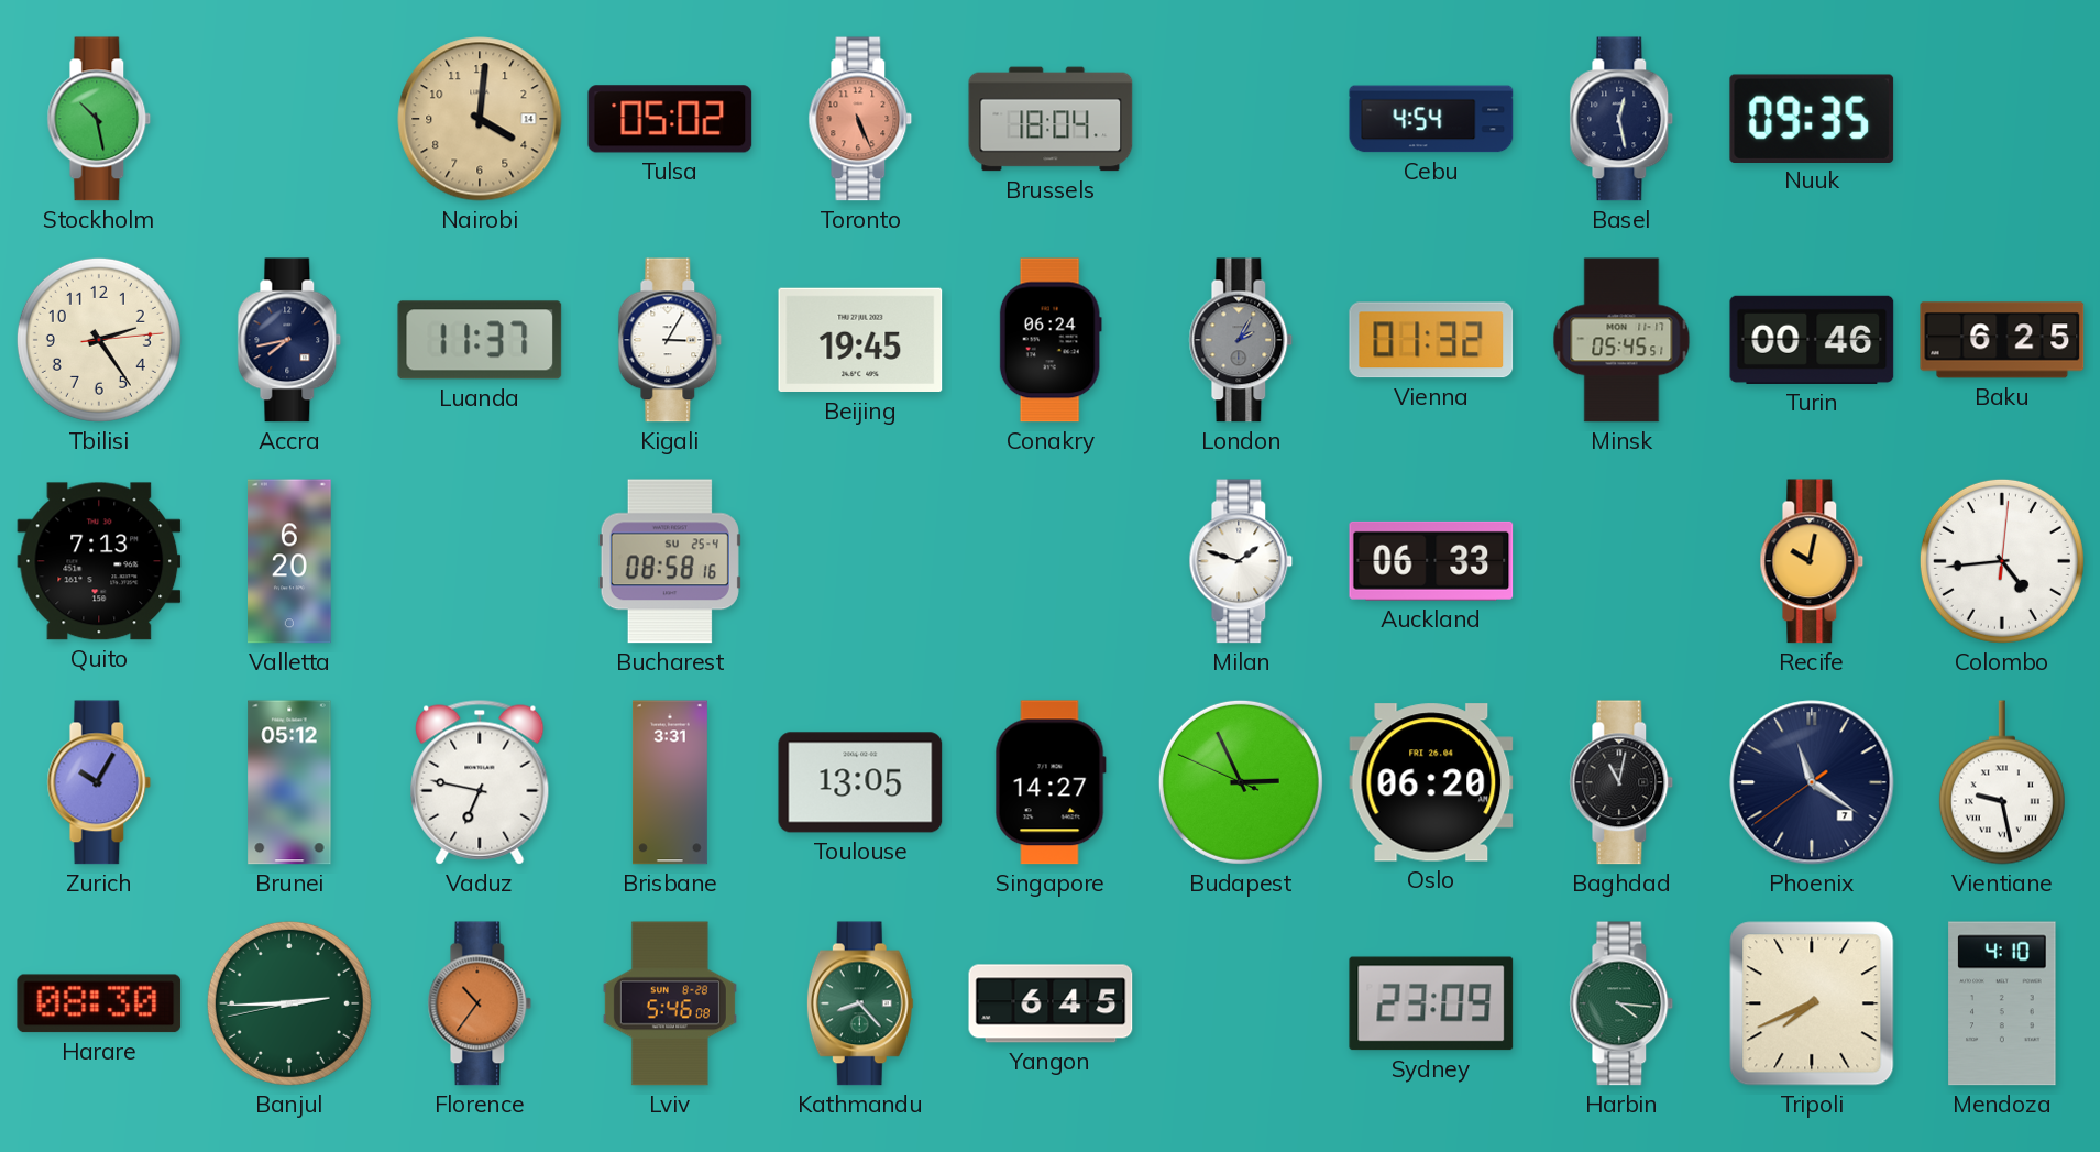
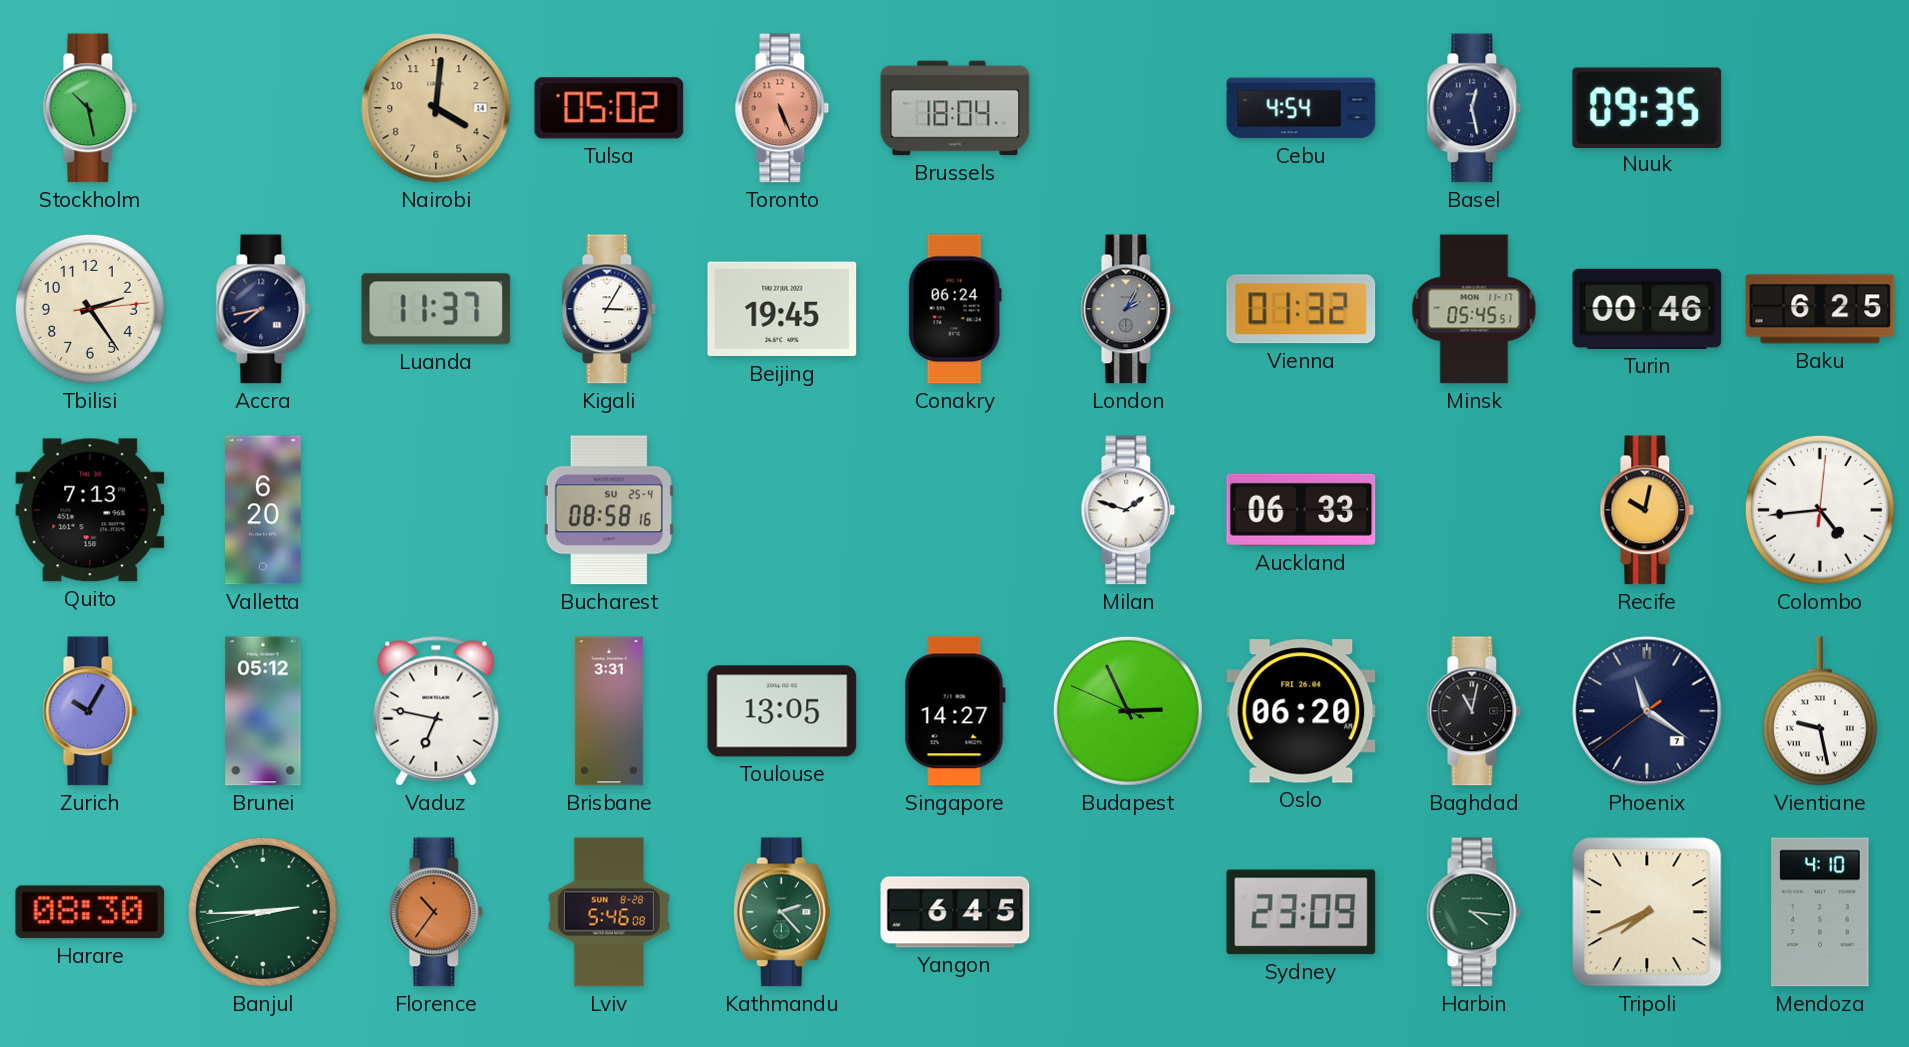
Kathmandu: 8:23 -> 2:23
